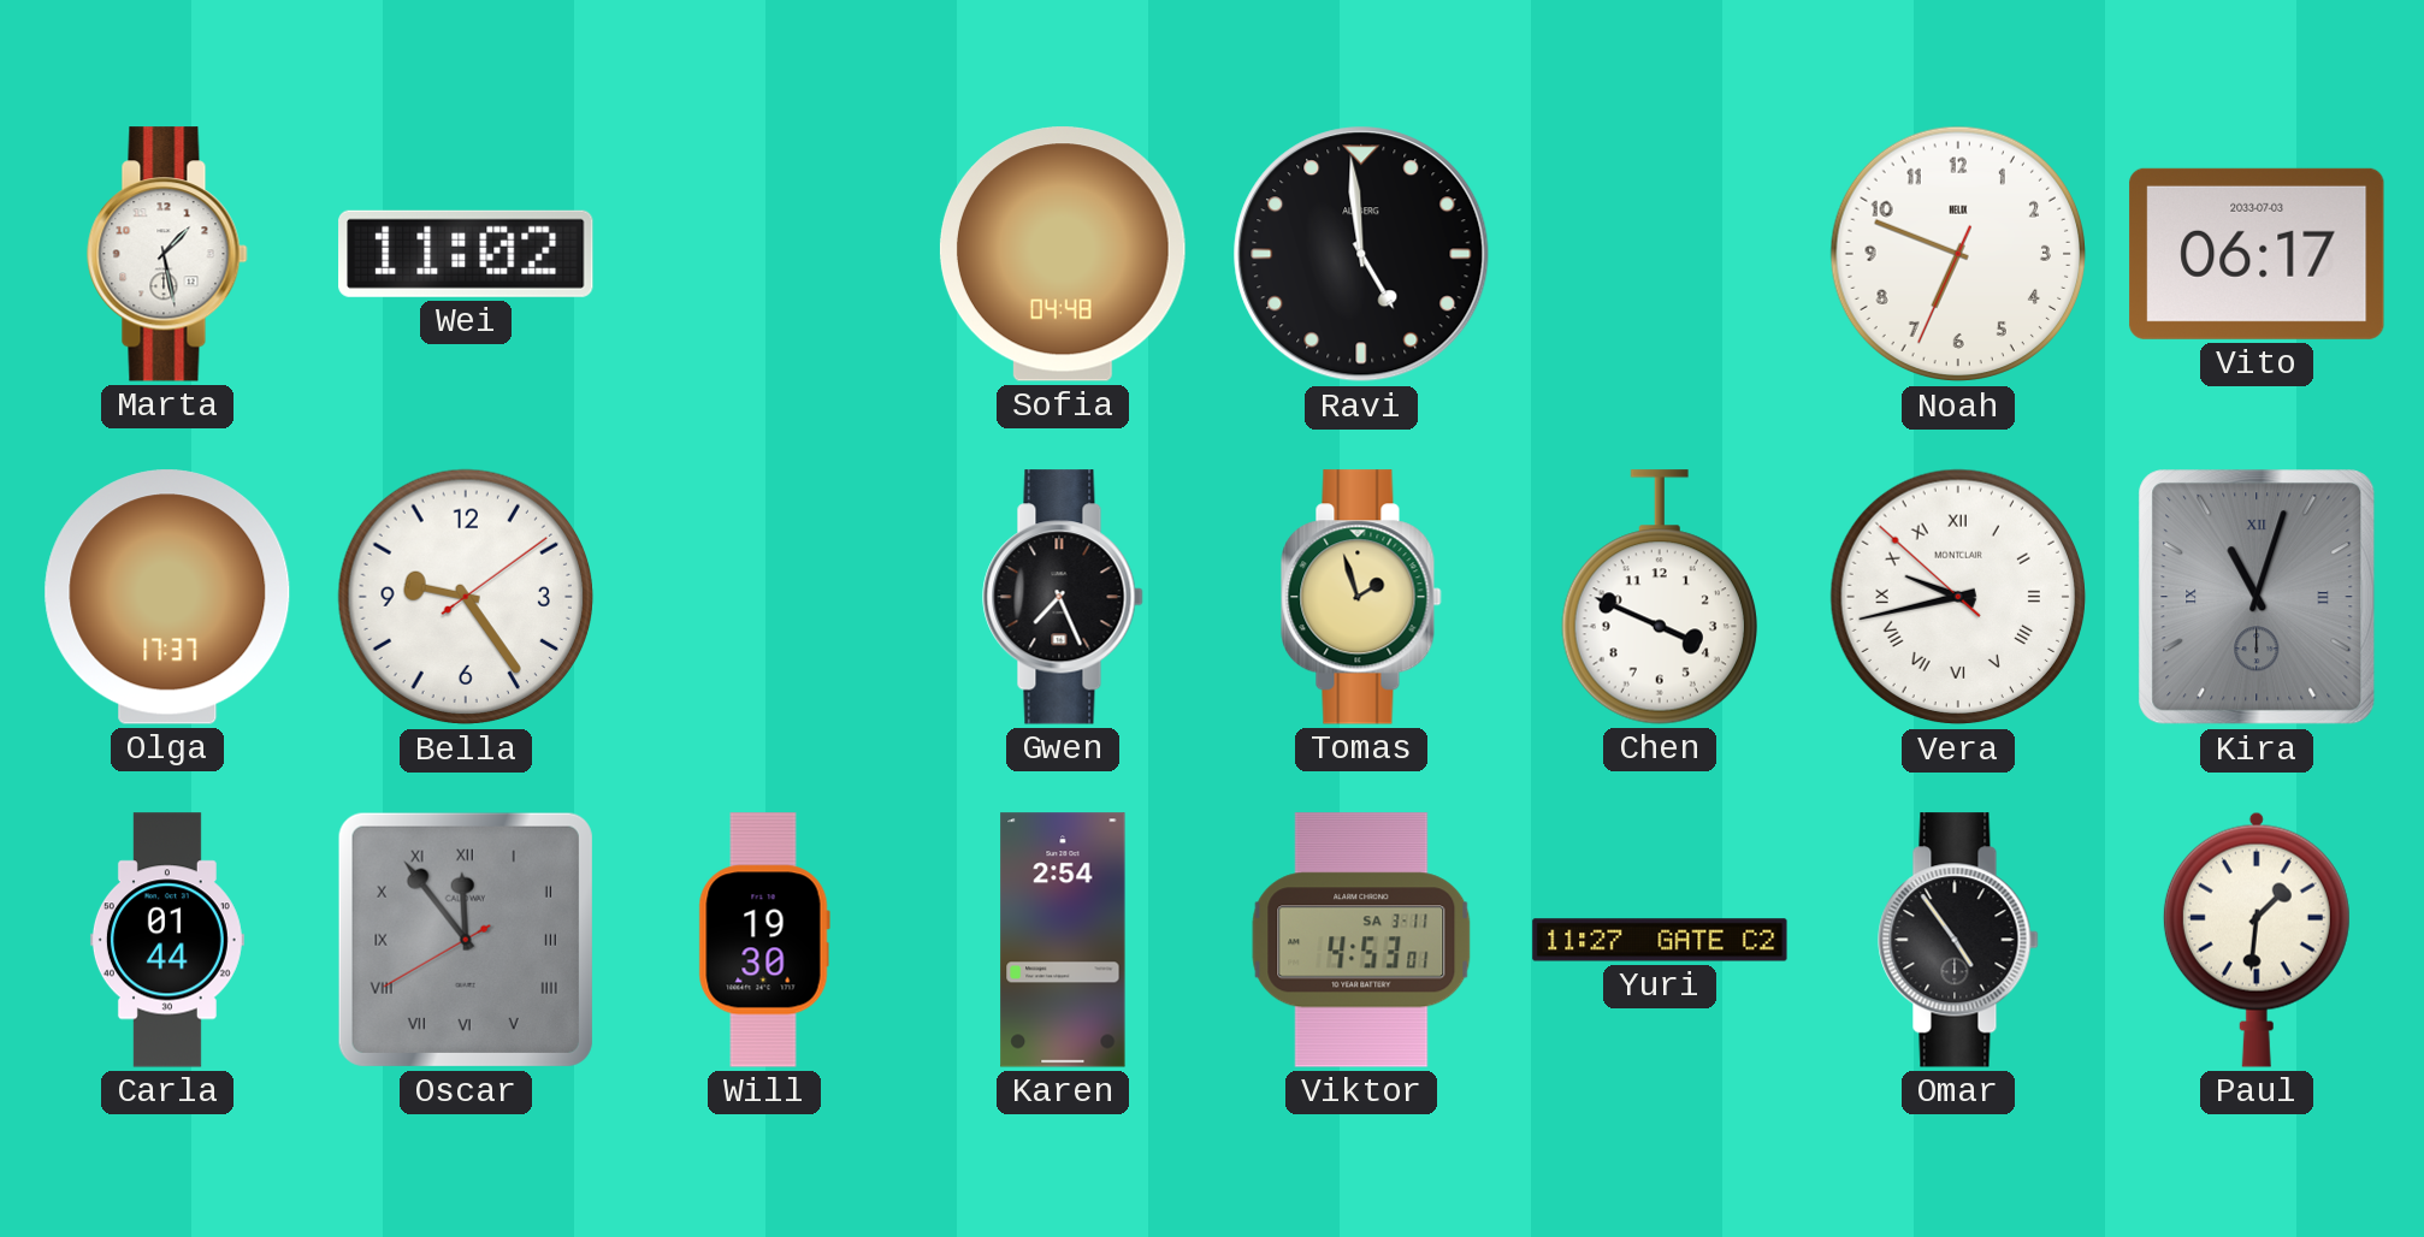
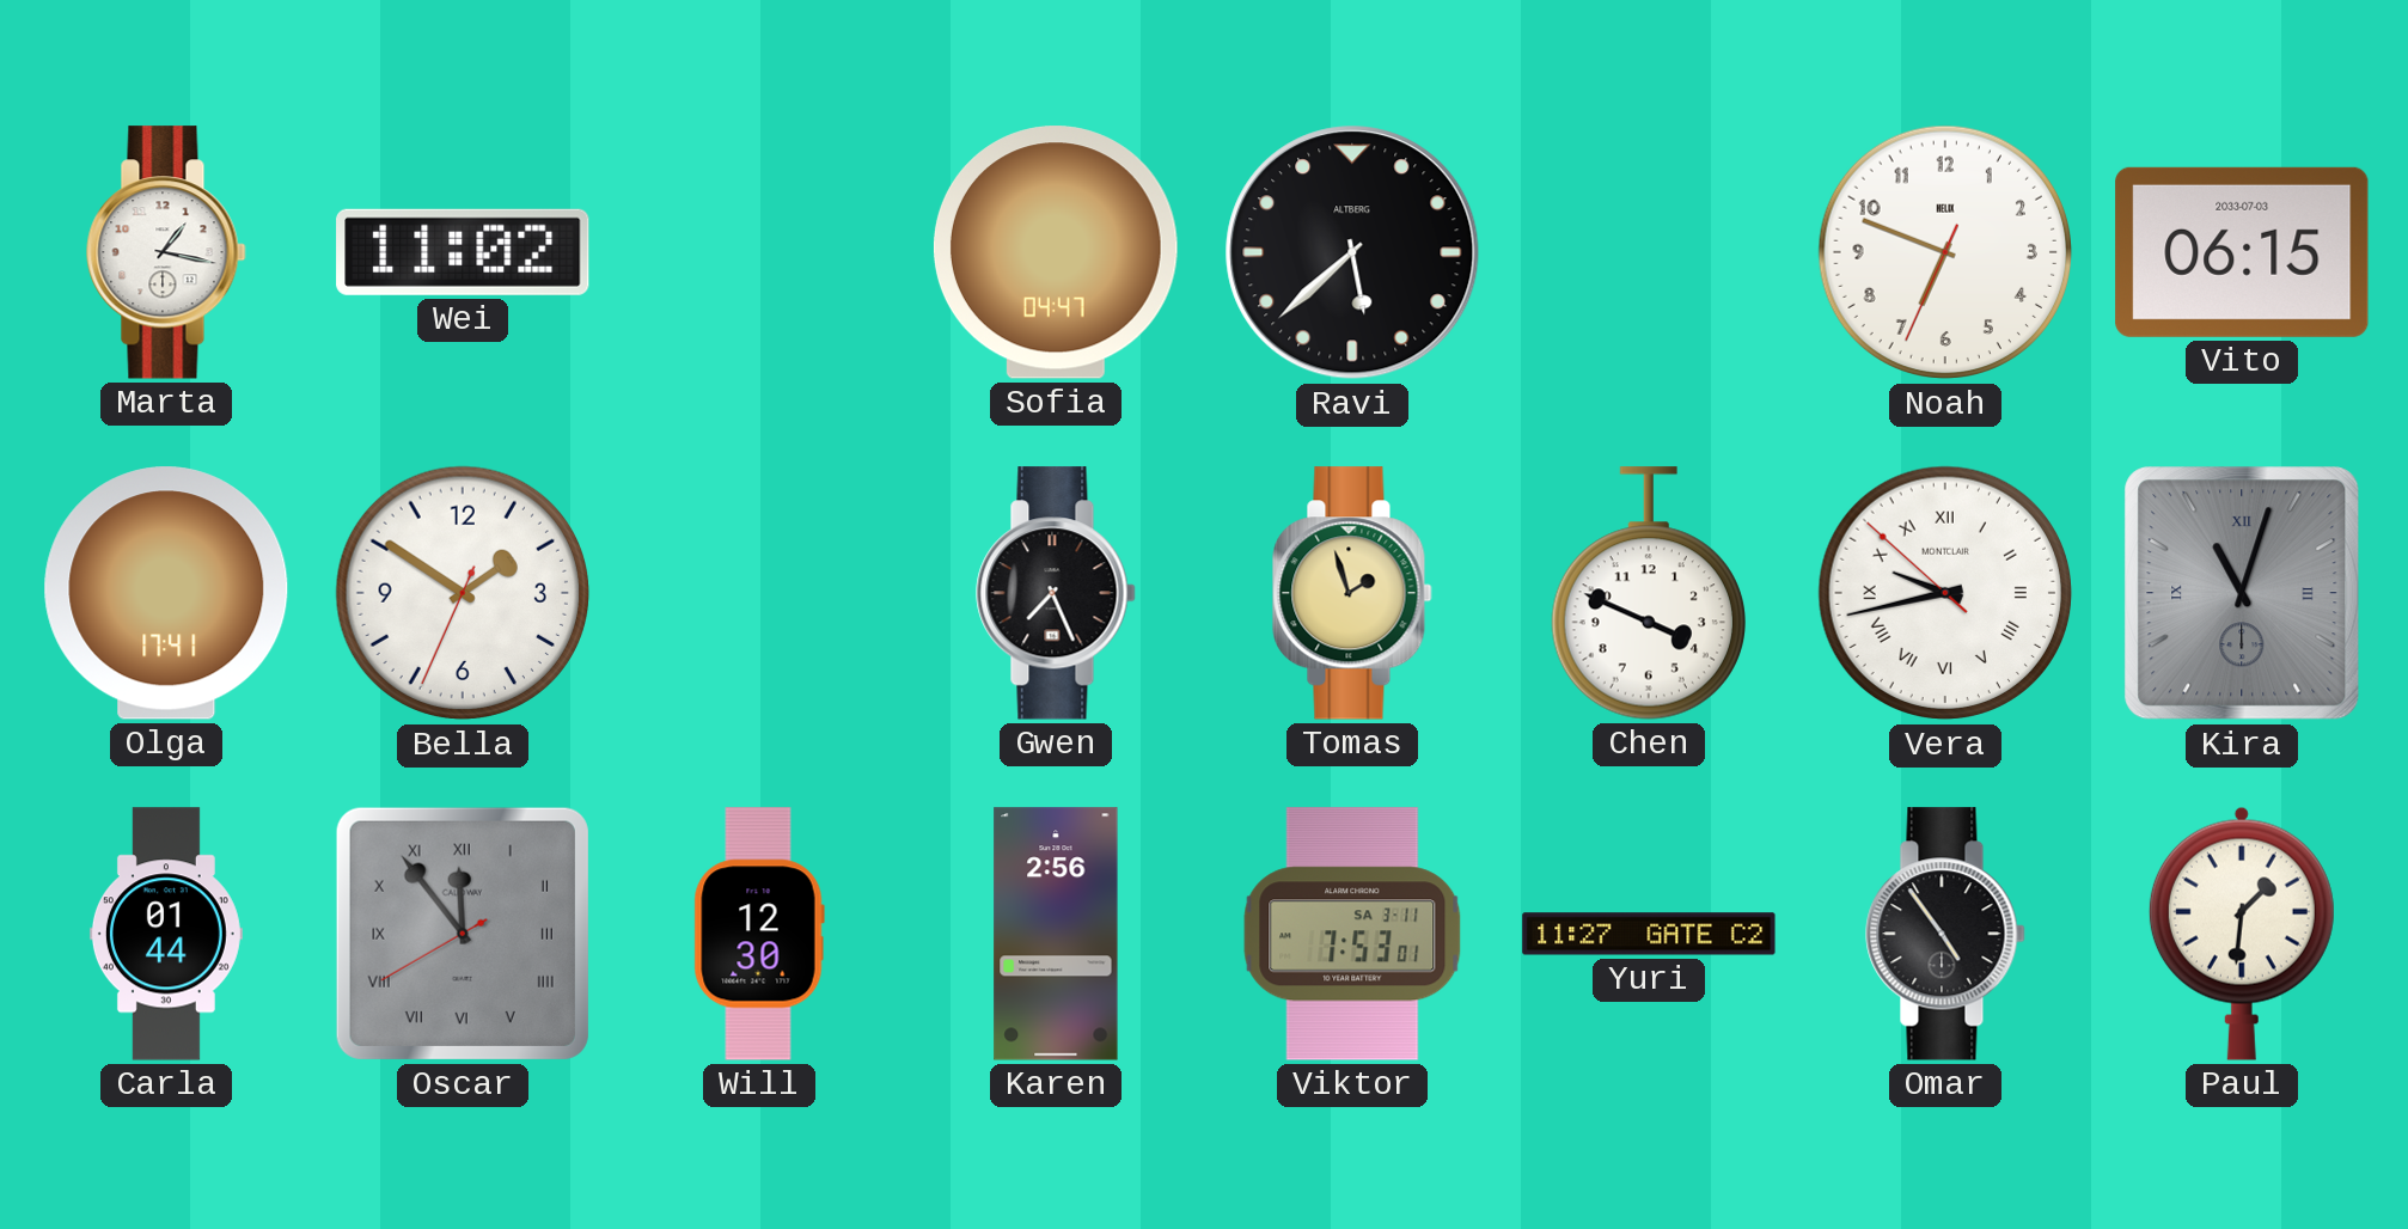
Marta: 1:28 -> 1:17
Sofia: 04:48 -> 04:47
Ravi: 4:59 -> 5:38
Vito: 06:17 -> 06:15
Olga: 17:37 -> 17:41
Bella: 9:24 -> 1:50
Will: 19:30 -> 12:30
Karen: 2:54 -> 2:56
Viktor: 4:53 -> 7:53
